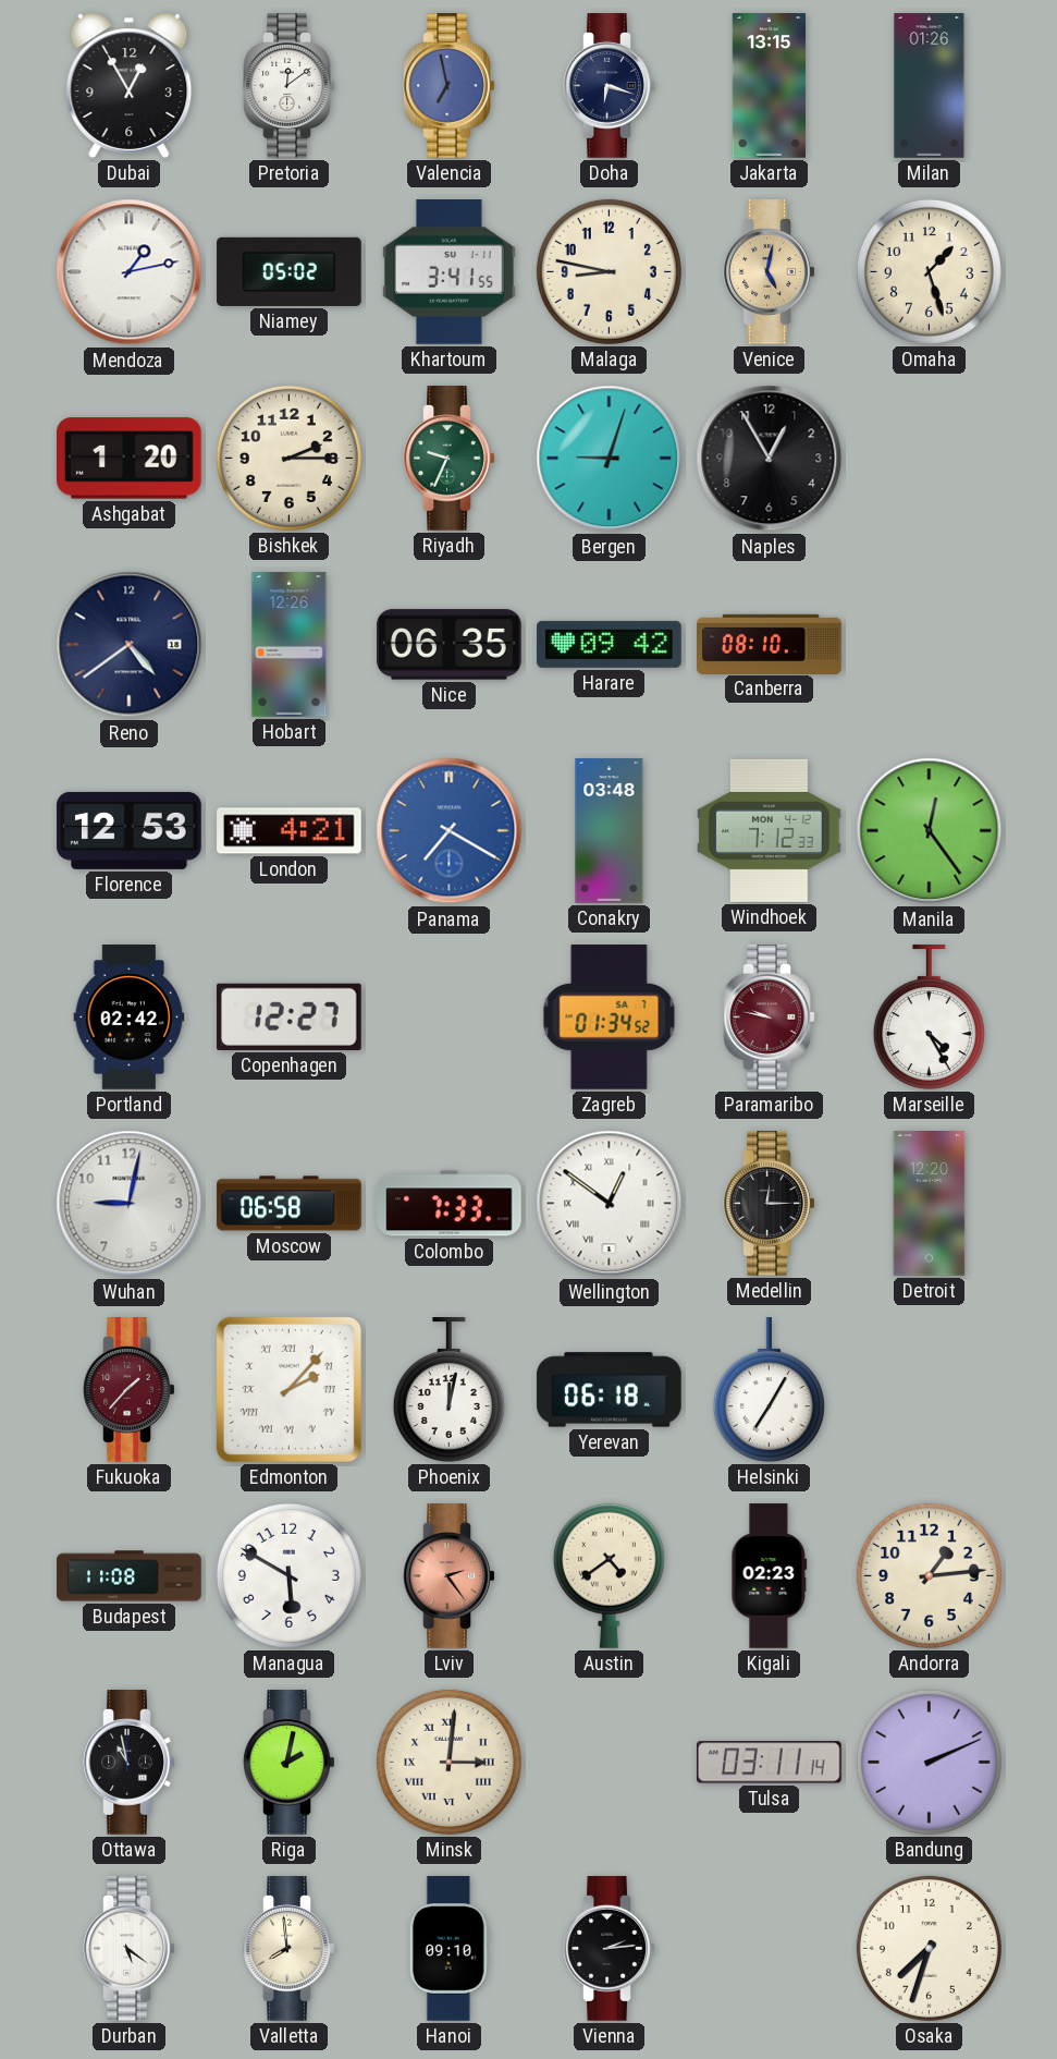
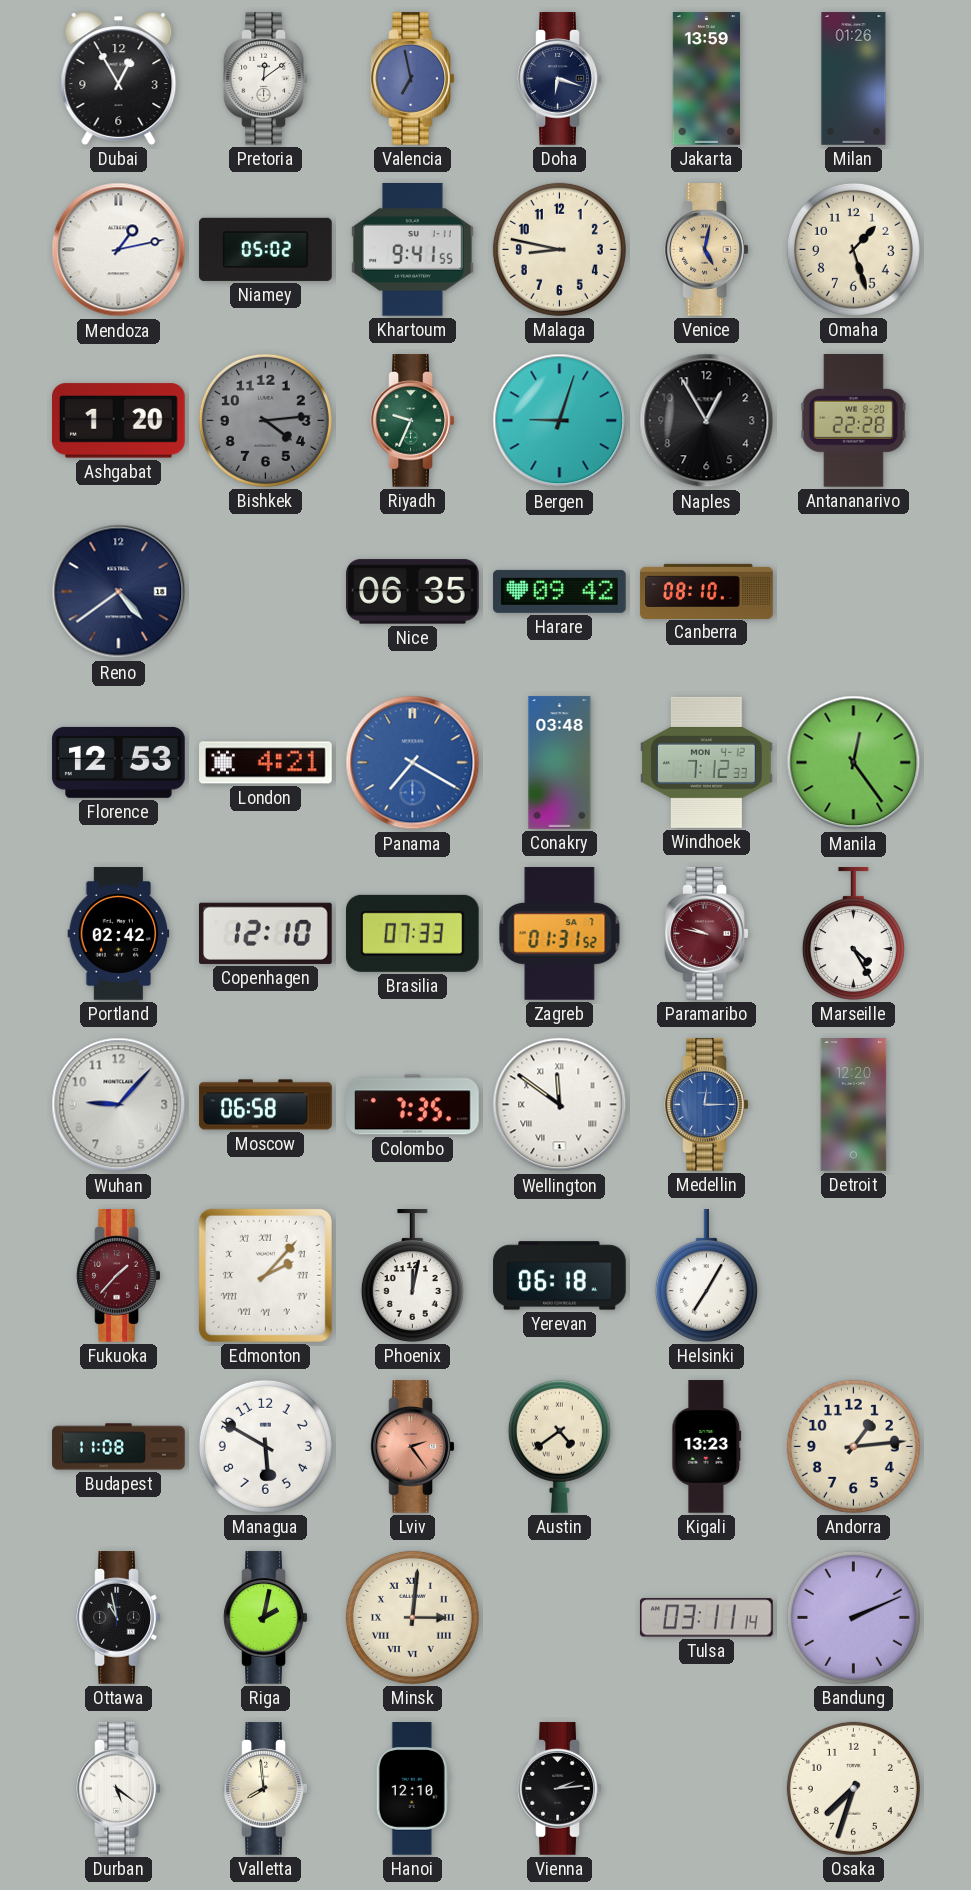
Jakarta: 13:15 -> 13:59
Khartoum: 3:41 -> 9:41
Bishkek: 2:15 -> 4:14
Bishkek dial: cream -> grey
Antananarivo: none -> 22:28
Hobart: 12:26 -> none
Copenhagen: 12:27 -> 12:10
Brasilia: none -> 07:33
Zagreb: 01:34 -> 01:31
Wuhan: 9:02 -> 9:07
Colombo: 7:33 -> 7:35
Wellington: 12:51 -> 11:51
Medellin dial: black -> blue
Kigali: 02:23 -> 13:23
Hanoi: 09:10 -> 12:10
